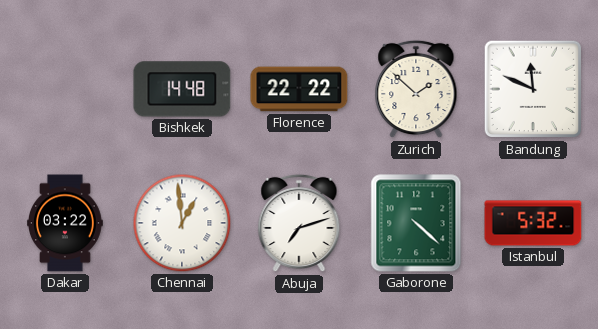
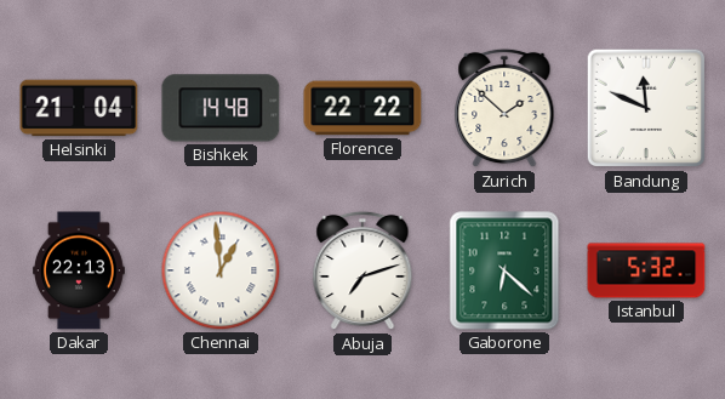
Helsinki: none -> 21:04
Dakar: 03:22 -> 22:13
Gaborone: 4:22 -> 6:22
